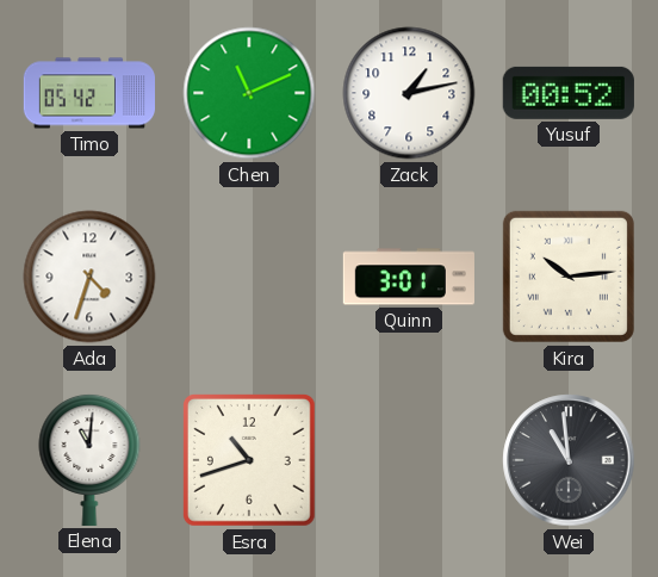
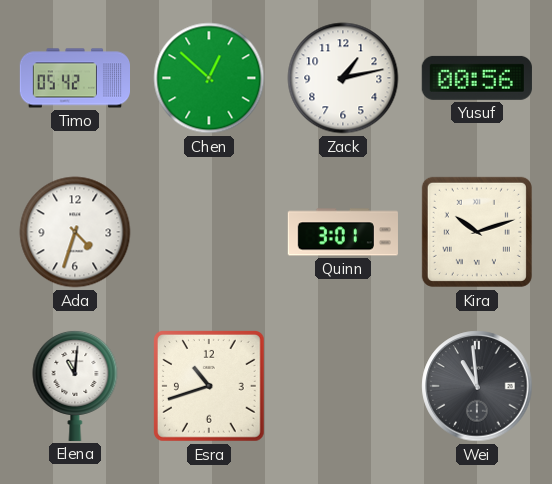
Chen: 11:11 -> 12:52
Yusuf: 00:52 -> 00:56
Kira: 10:14 -> 10:12
